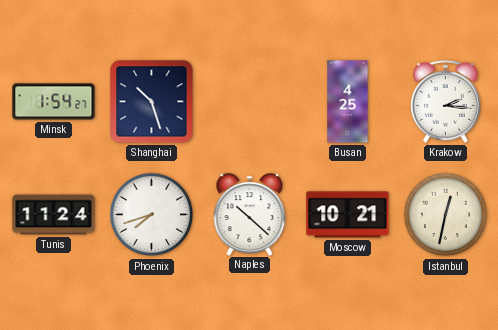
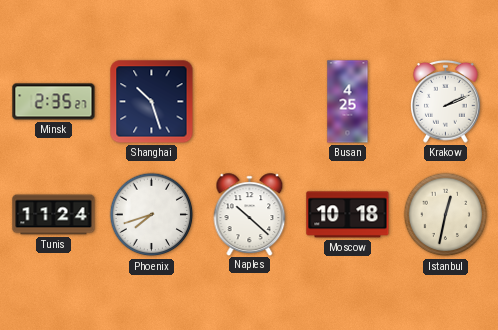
Minsk: 1:54 -> 2:35
Krakow: 2:16 -> 2:11
Moscow: 10:21 -> 10:18
